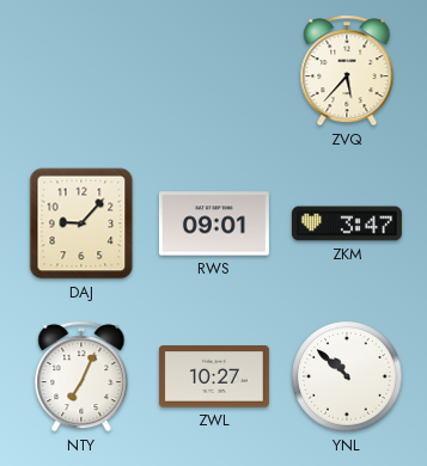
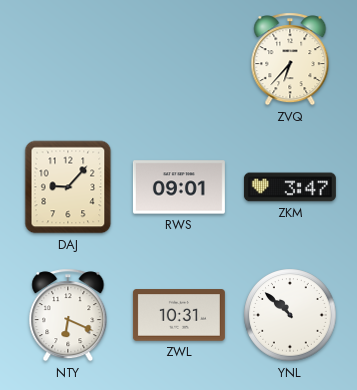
ZVQ: 5:37 -> 6:37
NTY: 7:04 -> 6:19
ZWL: 10:27 -> 10:31
